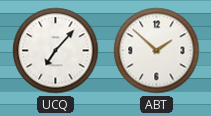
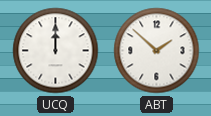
UCQ: 7:07 -> 12:00
